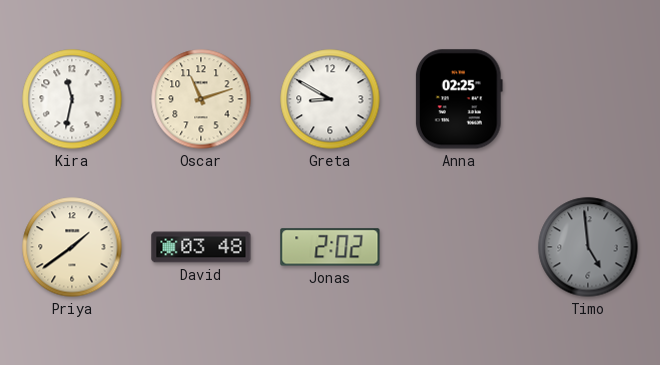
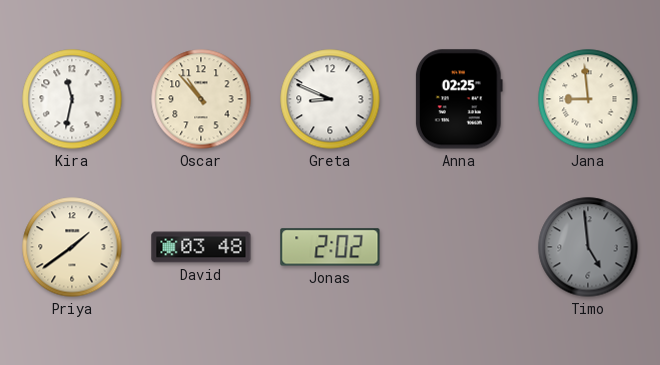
Oscar: 11:12 -> 10:53
Greta: 8:50 -> 8:49
Jana: none -> 8:59
